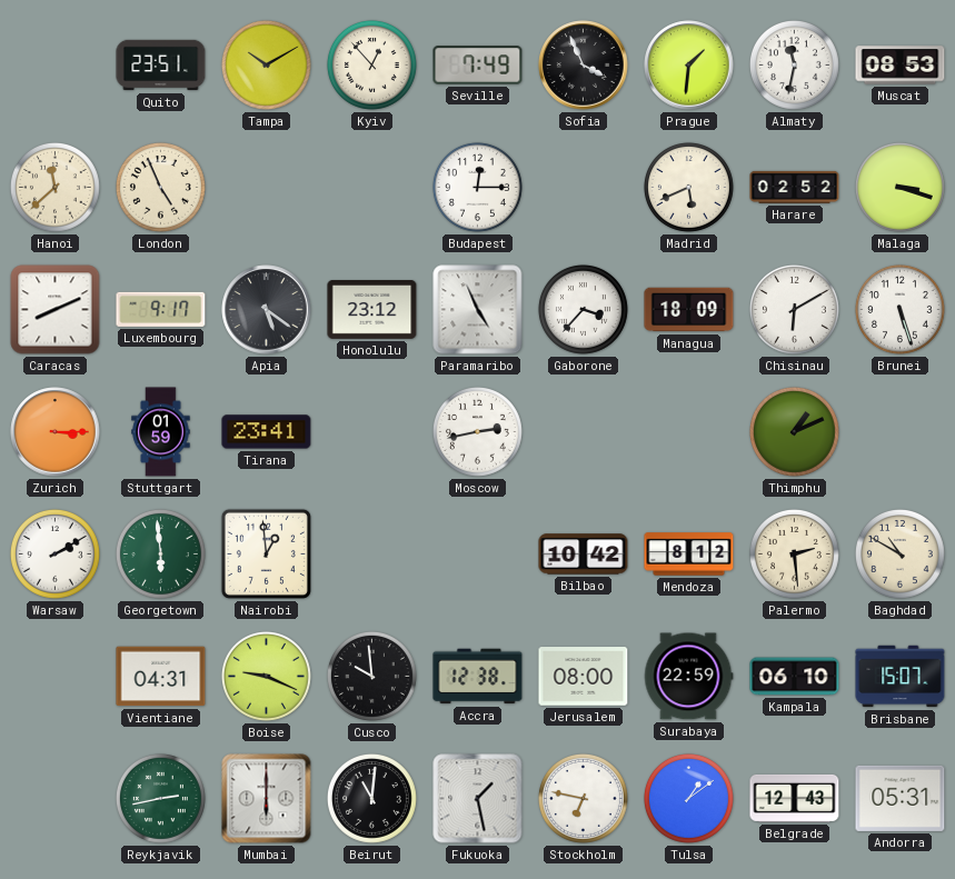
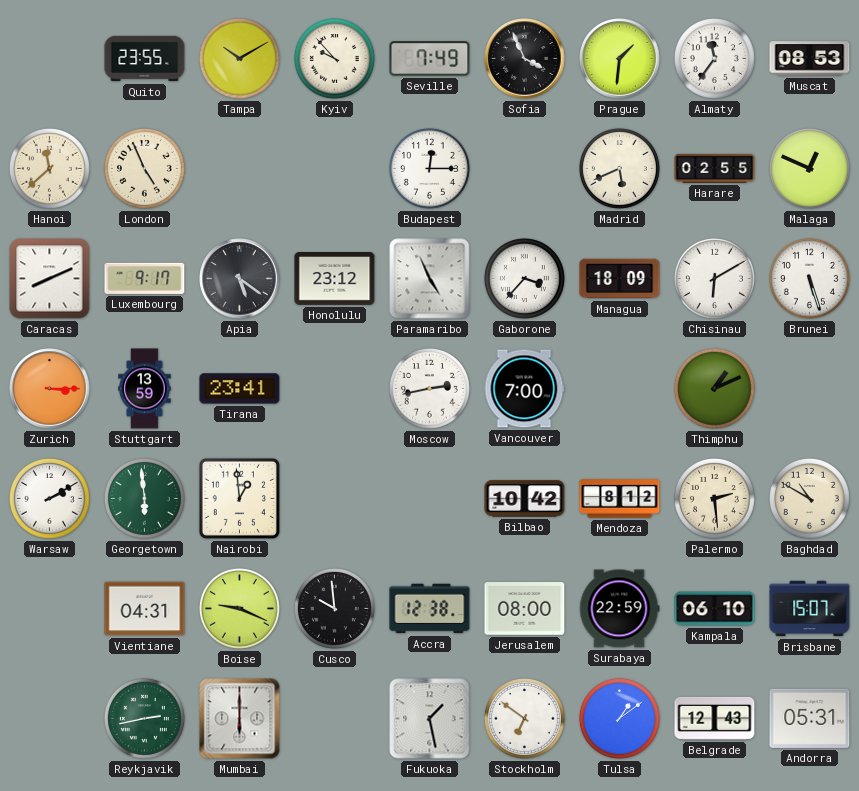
Quito: 23:51 -> 23:55
Kyiv: 12:53 -> 9:53
Almaty: 11:32 -> 11:36
Harare: 02:52 -> 02:55
Malaga: 3:18 -> 12:49
Stuttgart: 01:59 -> 13:59
Vancouver: none -> 7:00
Beirut: 11:01 -> none
Stockholm: 6:47 -> 6:51
